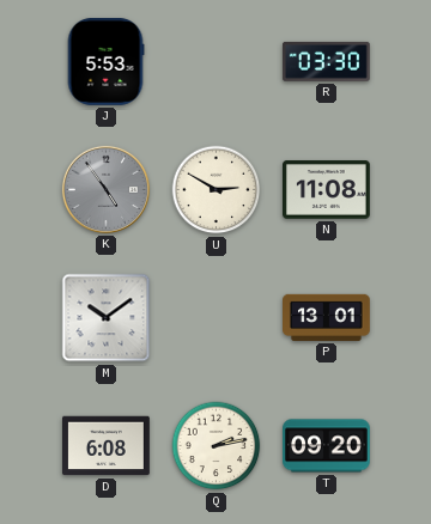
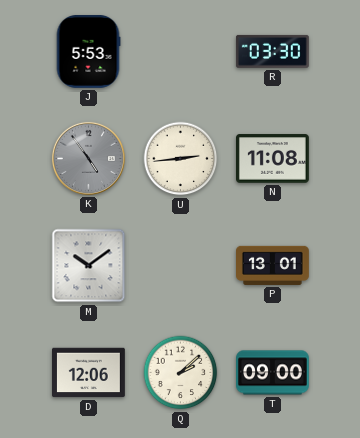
U: 2:50 -> 2:44
D: 6:08 -> 12:06
Q: 2:13 -> 2:08
T: 09:20 -> 09:00
